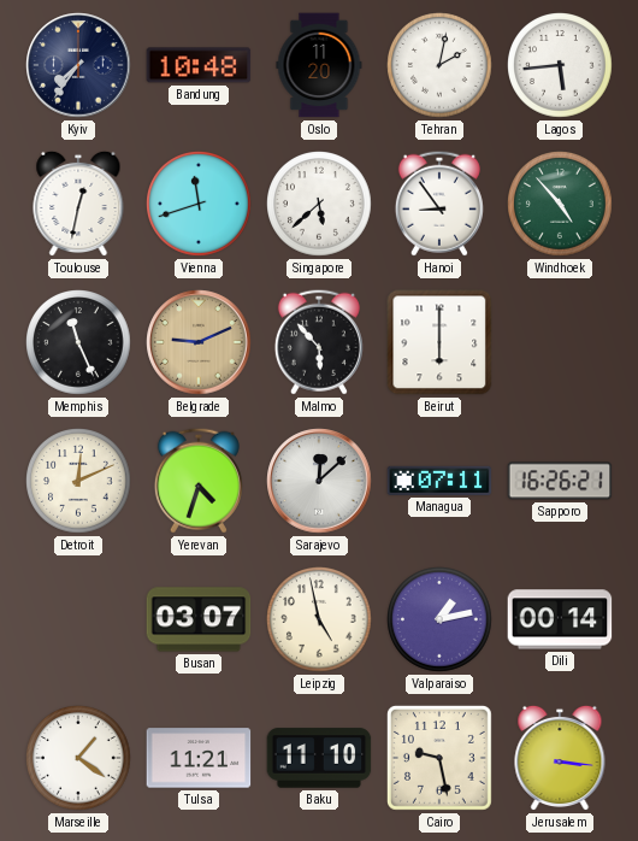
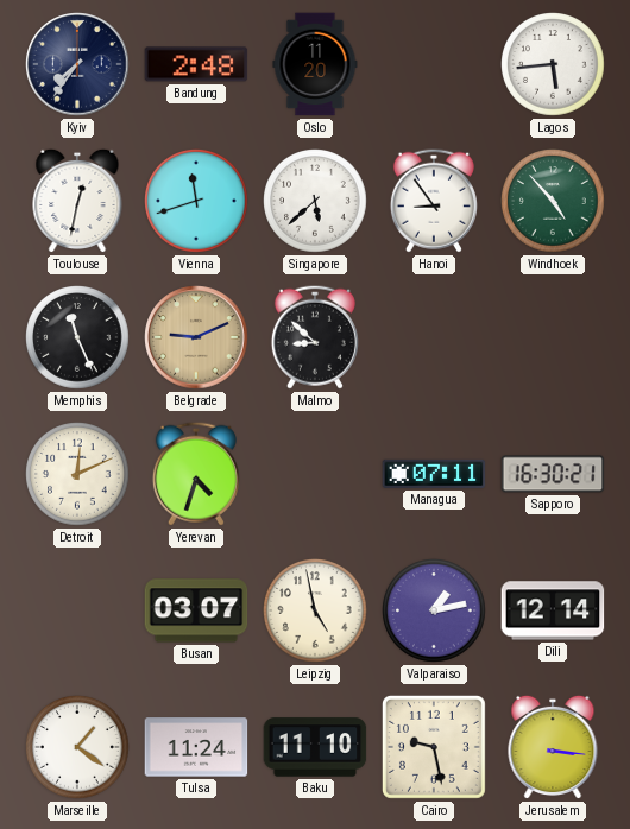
Bandung: 10:48 -> 2:48
Tehran: 2:02 -> none
Malmo: 5:53 -> 8:52
Beirut: 6:00 -> none
Sarajevo: 12:08 -> none
Sapporo: 16:26 -> 16:30
Dili: 00:14 -> 12:14
Tulsa: 11:21 -> 11:24
